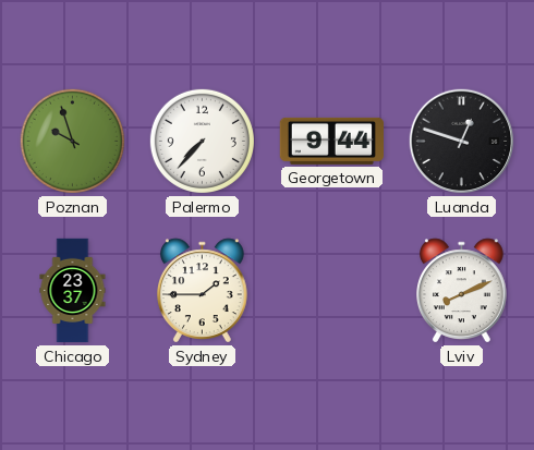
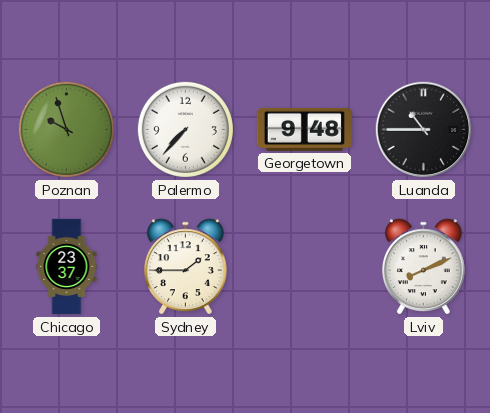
Georgetown: 9:44 -> 9:48
Luanda: 12:48 -> 10:45
